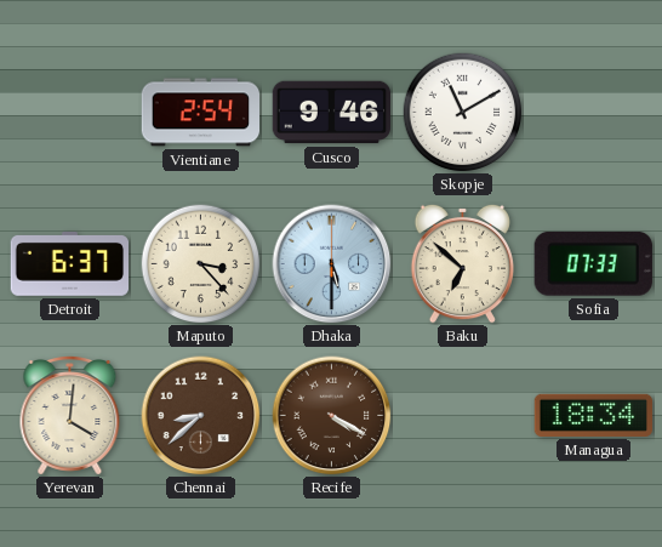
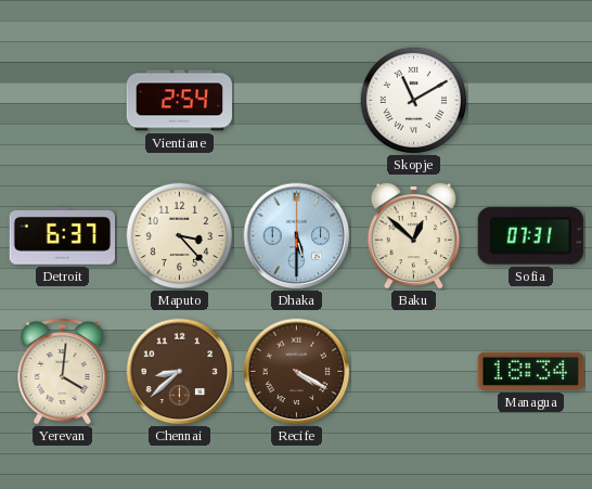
Cusco: 9:46 -> none
Baku: 6:52 -> 12:52
Sofia: 07:33 -> 07:31
